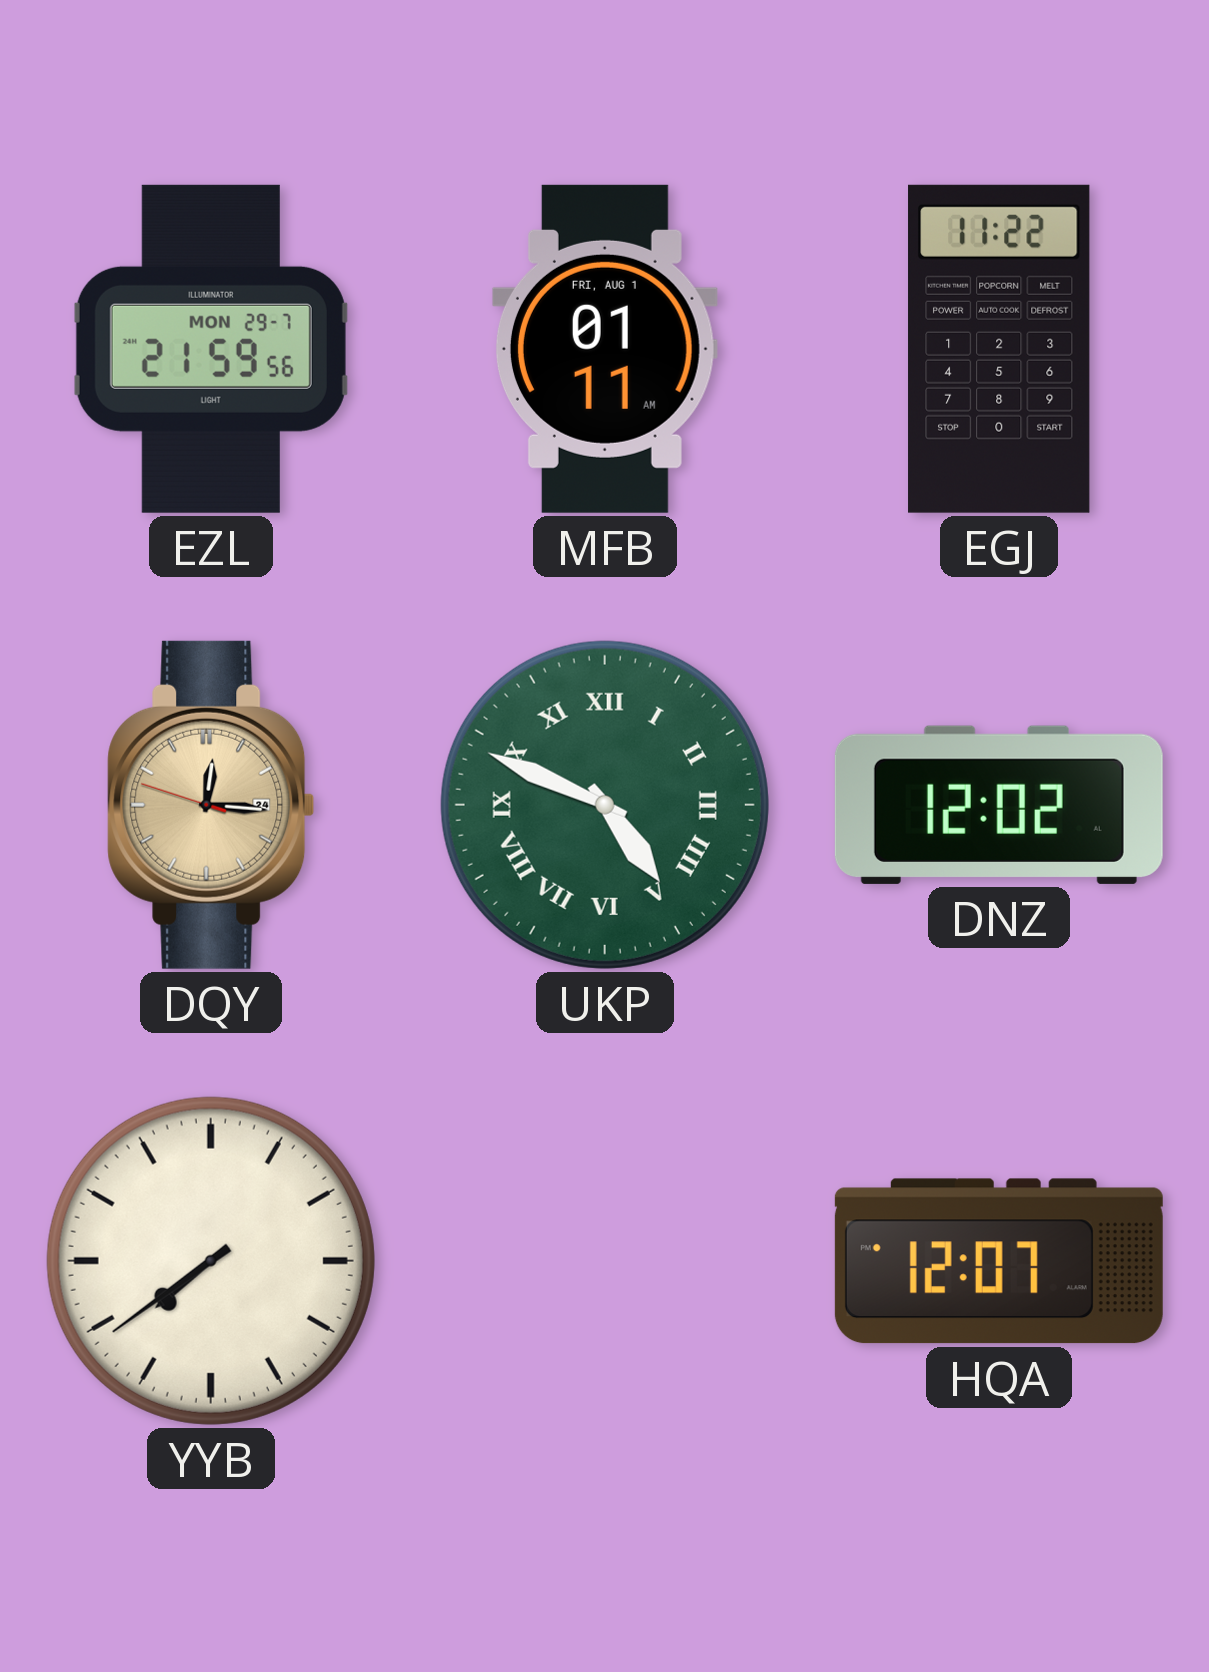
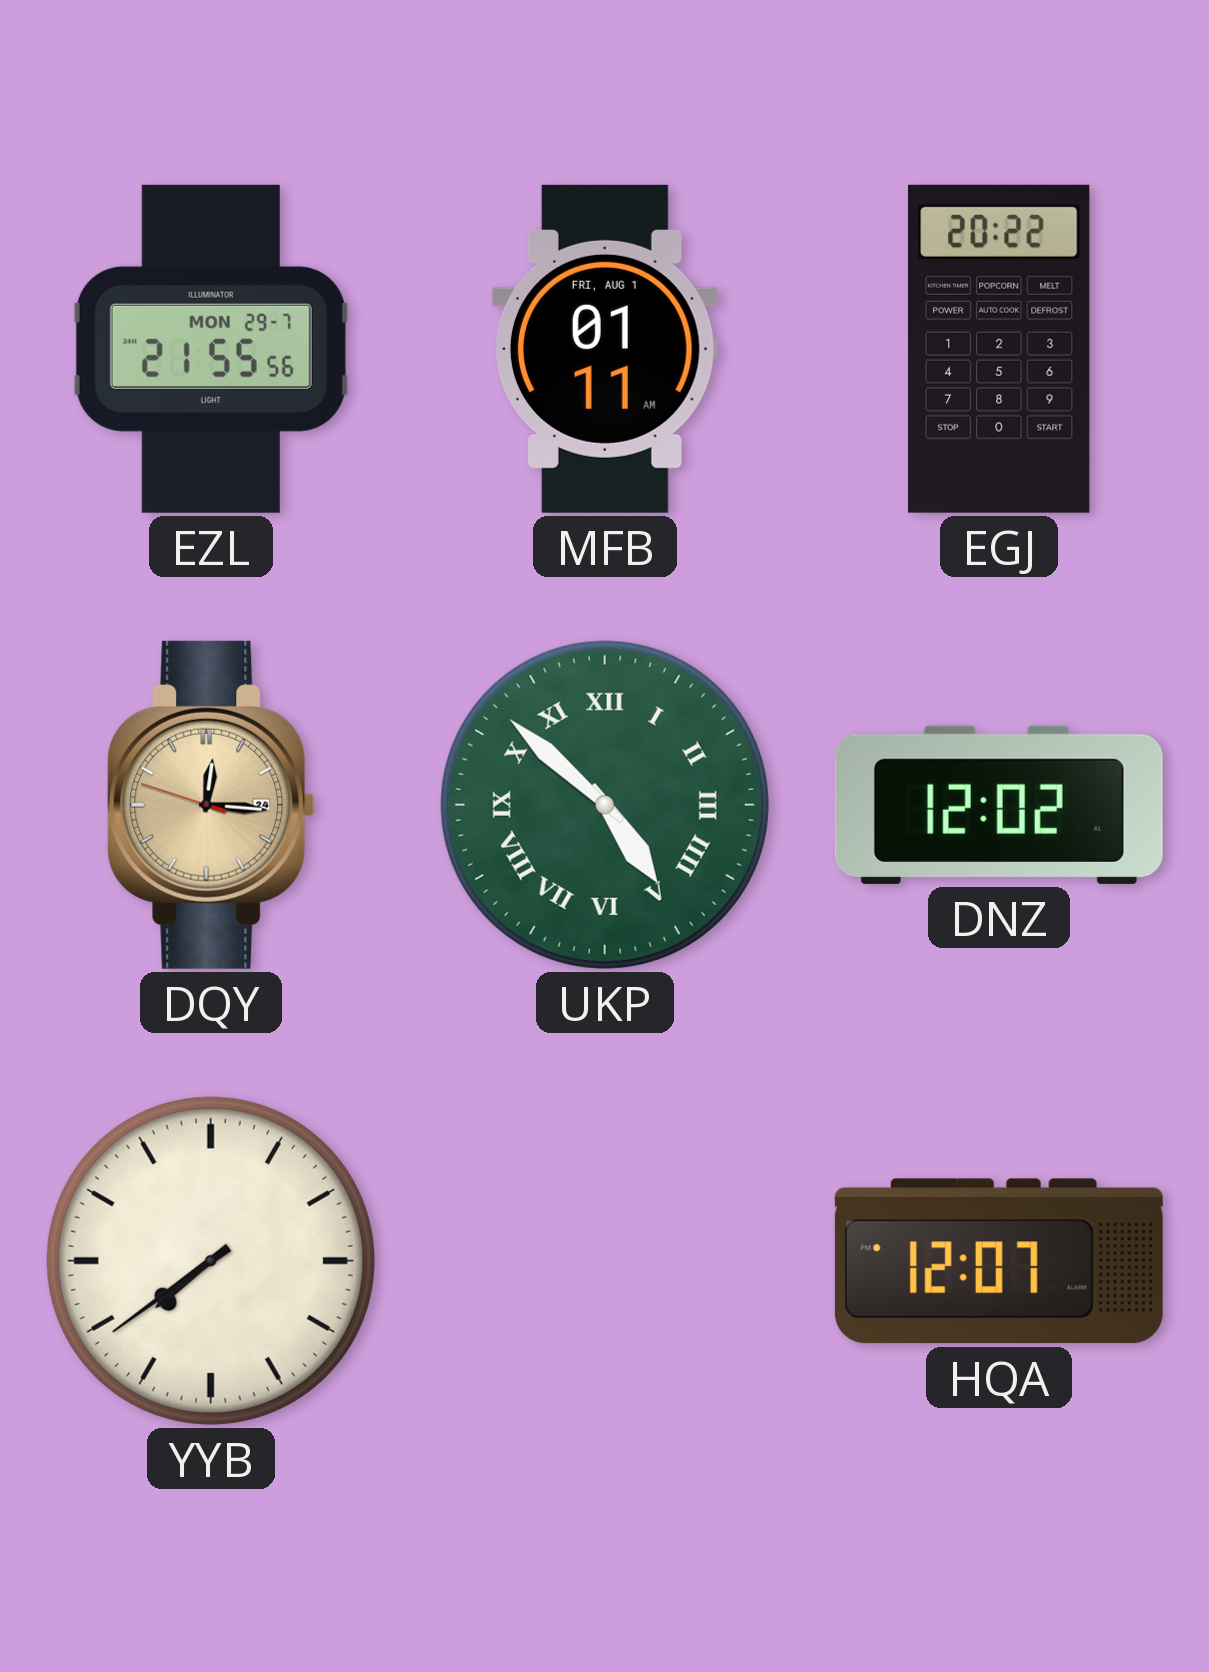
EZL: 21:59 -> 21:55
EGJ: 11:22 -> 20:22
UKP: 4:49 -> 4:52
